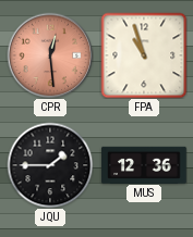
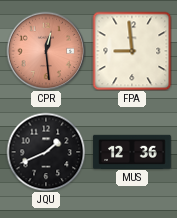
FPA: 10:57 -> 8:59
JQU: 1:45 -> 1:41
